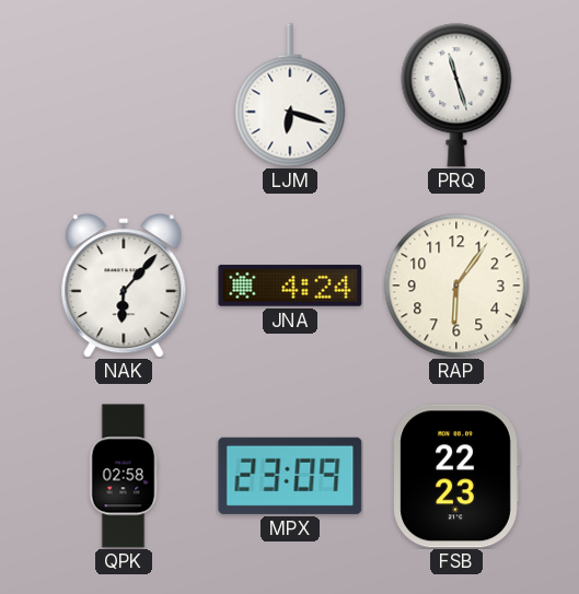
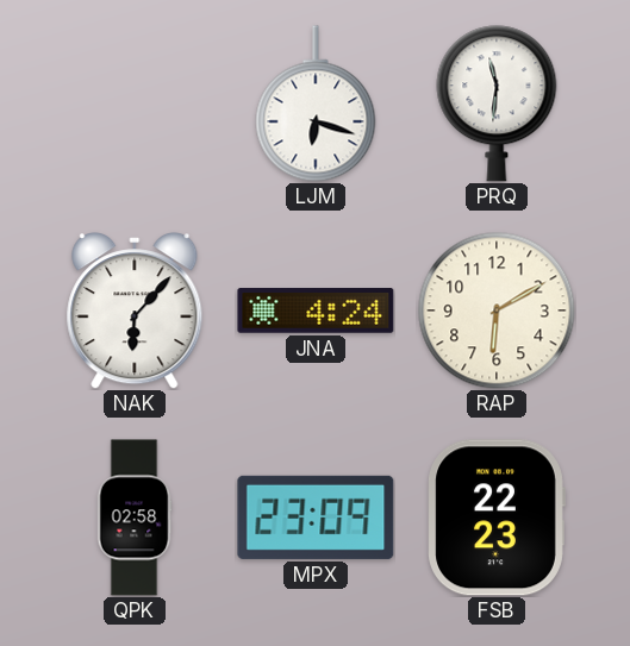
PRQ: 11:27 -> 11:31
RAP: 6:06 -> 6:10
